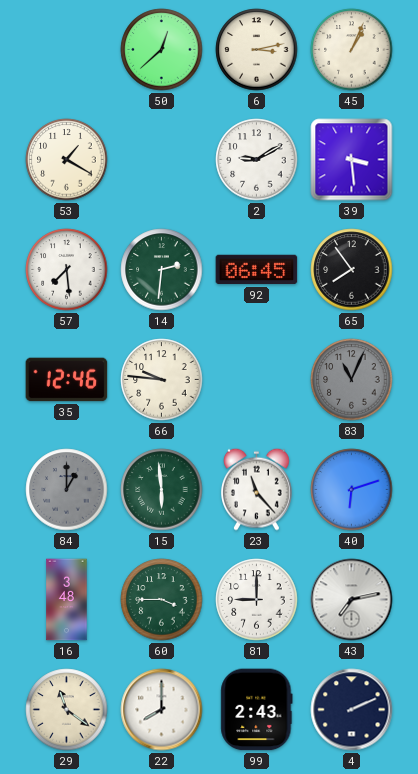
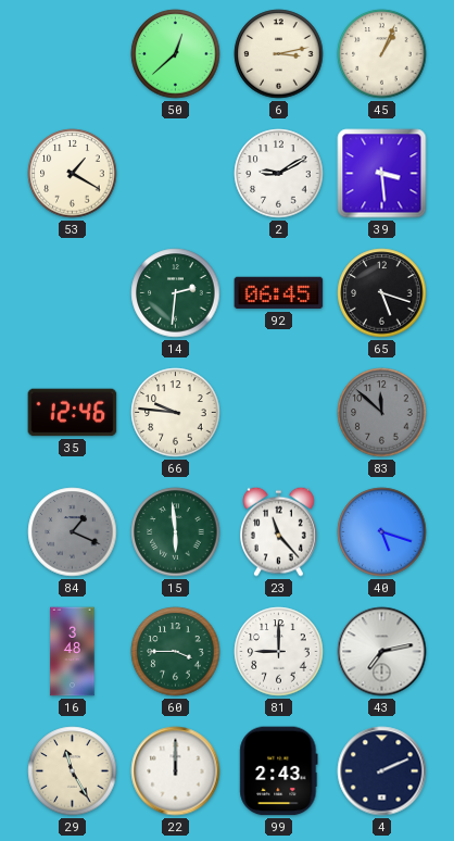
57: 7:29 -> none
65: 7:54 -> 5:18
83: 11:04 -> 11:52
84: 1:00 -> 1:19
40: 6:12 -> 5:18
29: 11:21 -> 11:25
22: 8:00 -> 12:00
